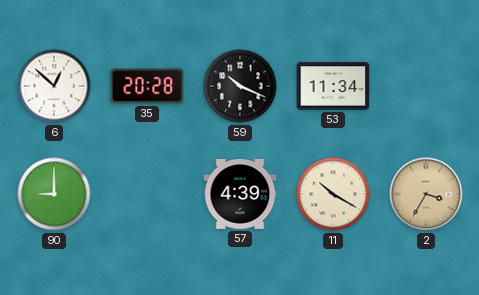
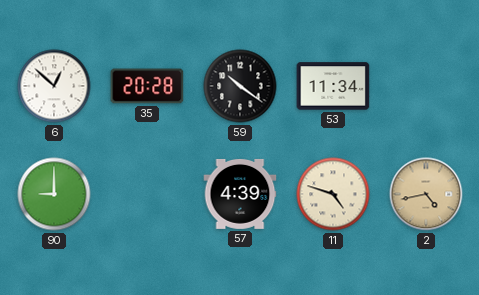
59: 10:19 -> 10:21
11: 10:20 -> 4:48
2: 3:35 -> 4:43
